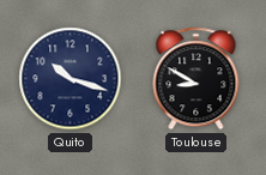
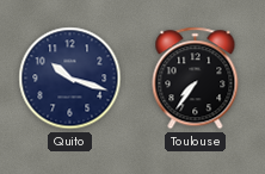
Toulouse: 8:50 -> 7:36
